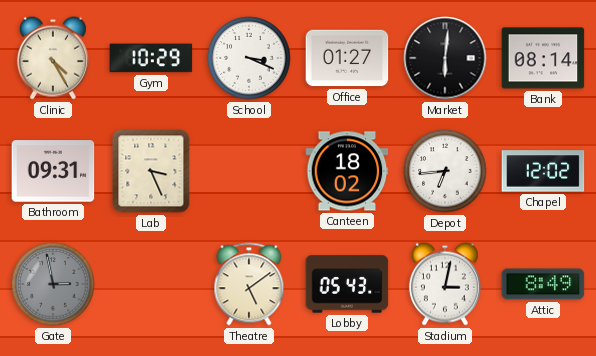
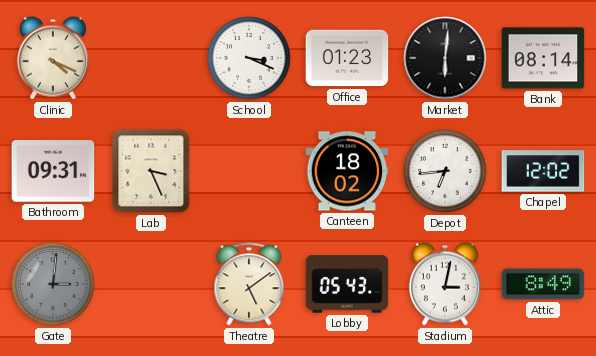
Clinic: 4:25 -> 4:19
Gym: 10:29 -> none
Office: 01:27 -> 01:23
Gate: 2:58 -> 3:01
